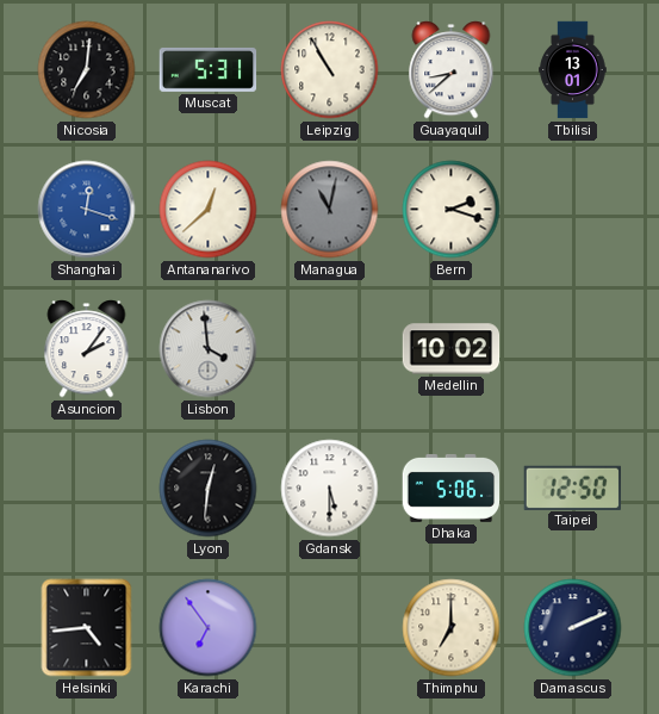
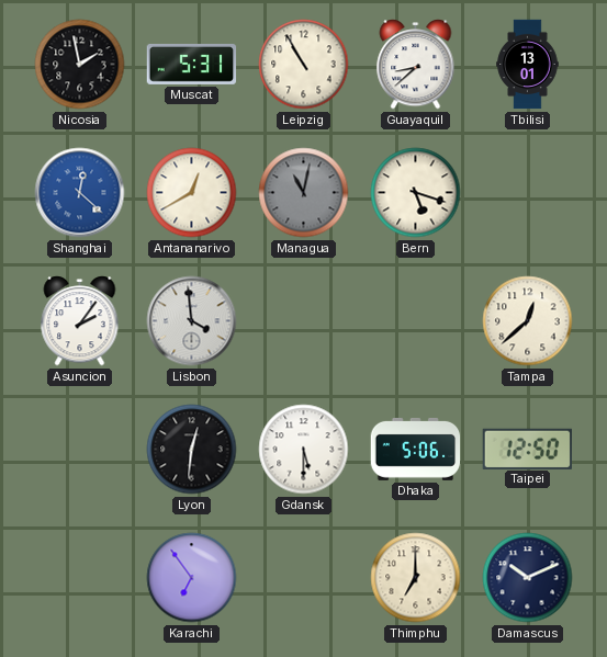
Nicosia: 7:01 -> 1:58
Shanghai: 12:18 -> 12:22
Antananarivo: 12:38 -> 12:40
Bern: 2:18 -> 5:18
Medellin: 10:02 -> none
Tampa: none -> 12:38
Helsinki: 4:44 -> none
Damascus: 2:11 -> 10:11
